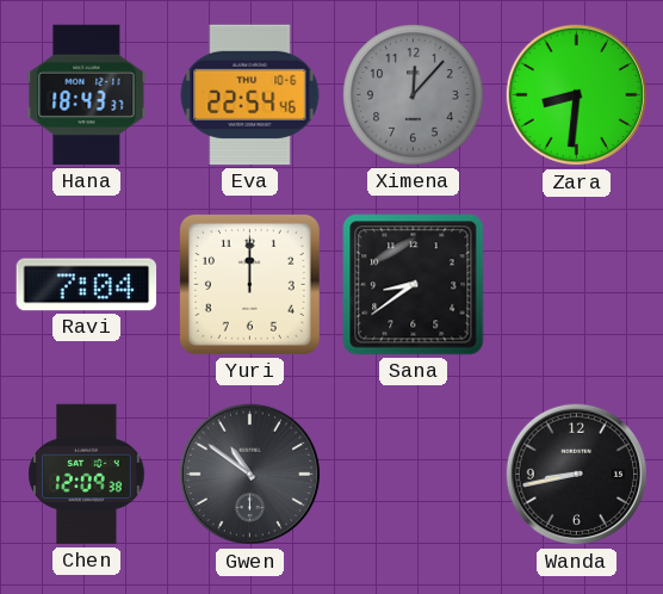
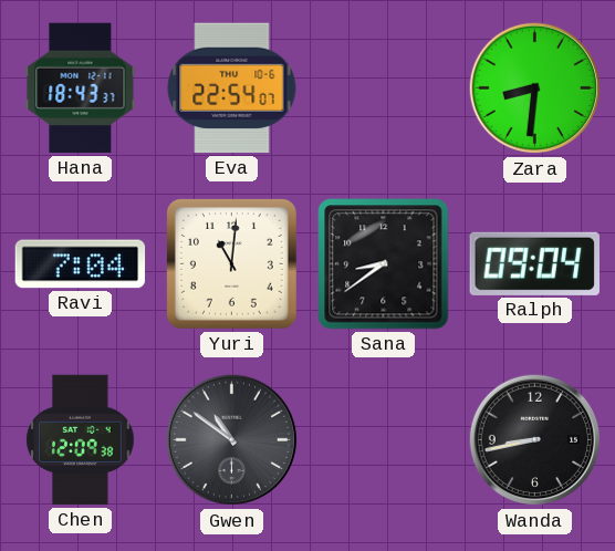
Eva: 22:54:46 -> 22:54:07
Ximena: 12:07 -> none
Yuri: 12:00 -> 11:01
Ralph: none -> 09:04
